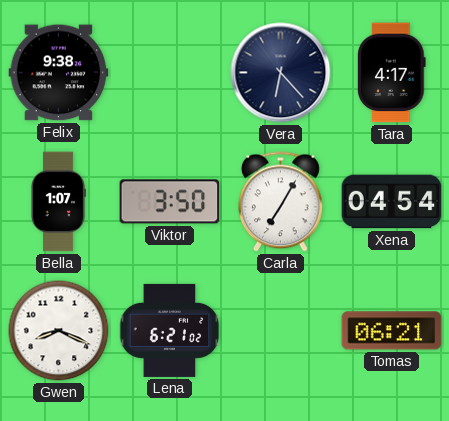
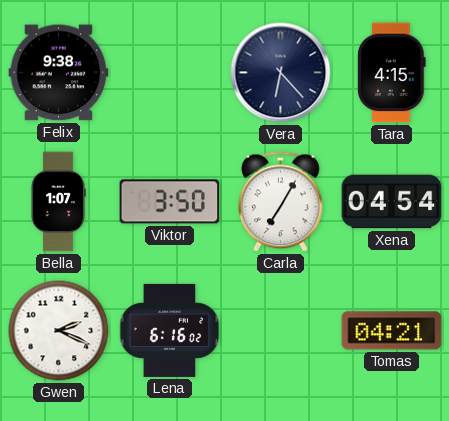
Tara: 4:17 -> 4:15
Gwen: 8:19 -> 2:19
Lena: 6:21 -> 6:16
Tomas: 06:21 -> 04:21
